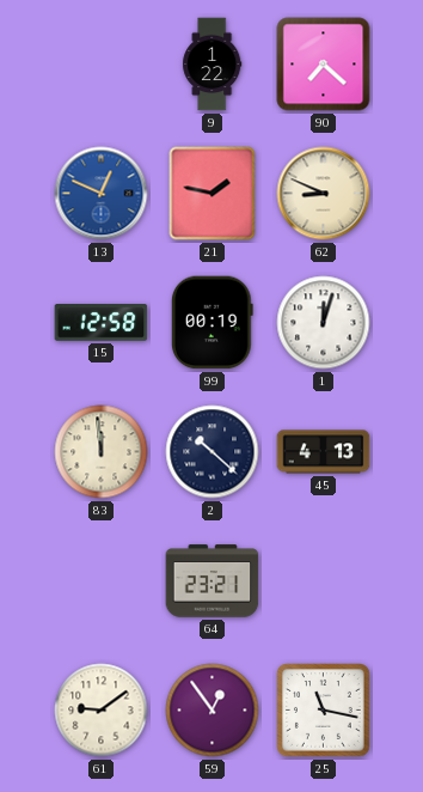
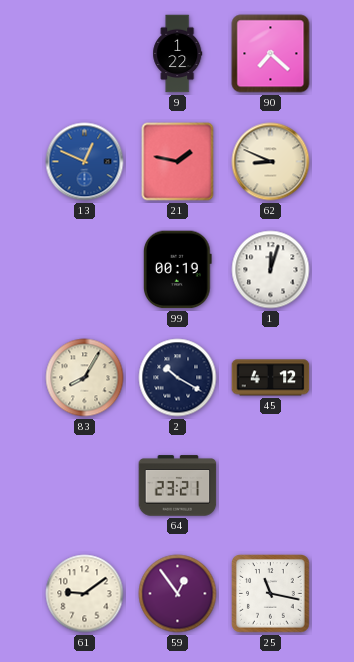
15: 12:58 -> none
83: 11:59 -> 8:05
2: 10:22 -> 10:20
45: 4:13 -> 4:12
